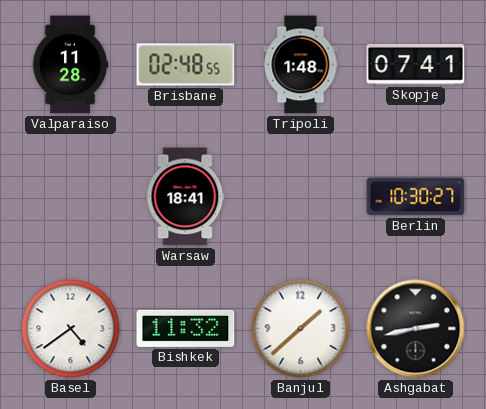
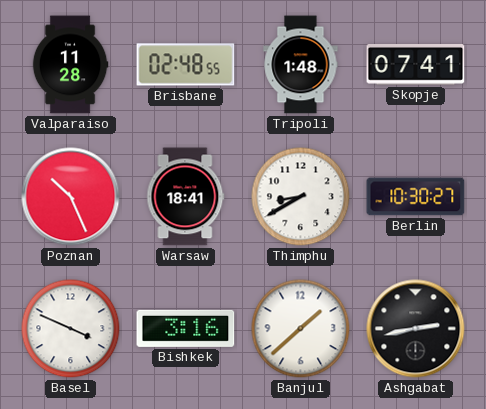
Poznan: none -> 10:26
Thimphu: none -> 8:40
Basel: 4:39 -> 3:49
Bishkek: 11:32 -> 3:16
